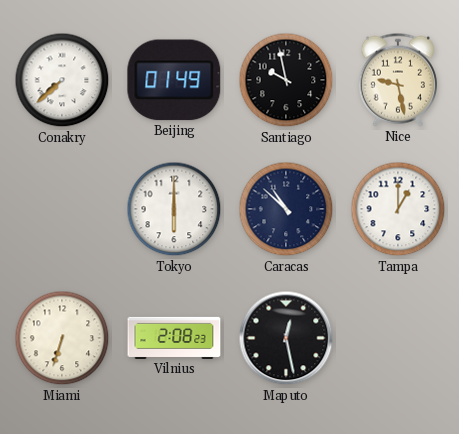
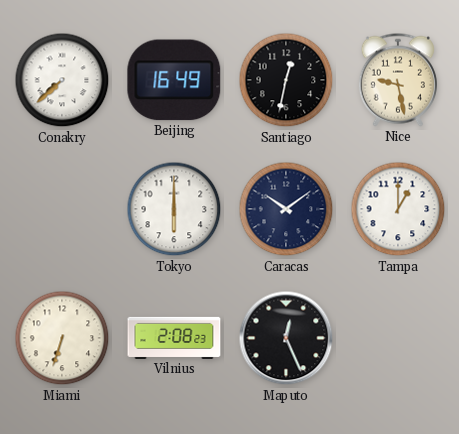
Beijing: 01:49 -> 16:49
Santiago: 9:58 -> 12:32
Caracas: 10:52 -> 10:09
Maputo: 12:28 -> 12:26
